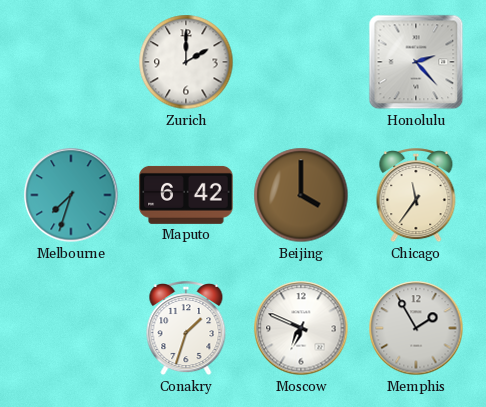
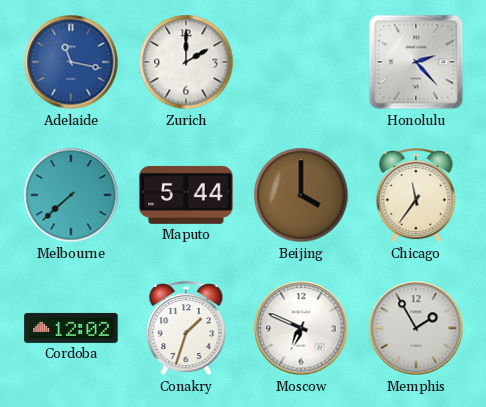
Adelaide: none -> 11:17
Melbourne: 7:33 -> 7:38
Maputo: 6:42 -> 5:44
Cordoba: none -> 12:02
